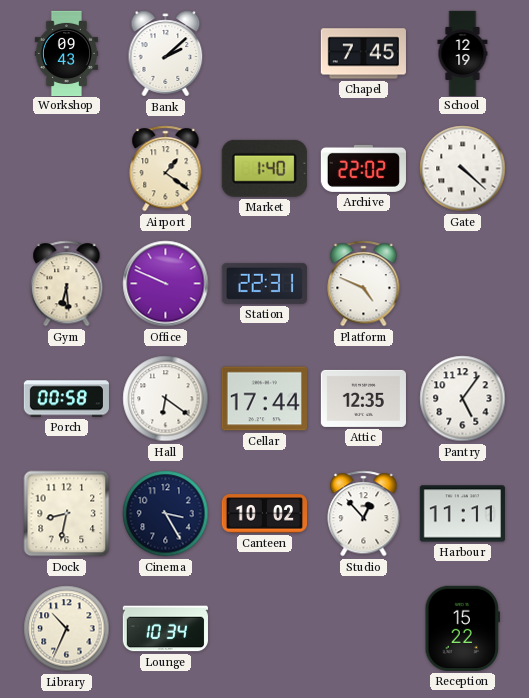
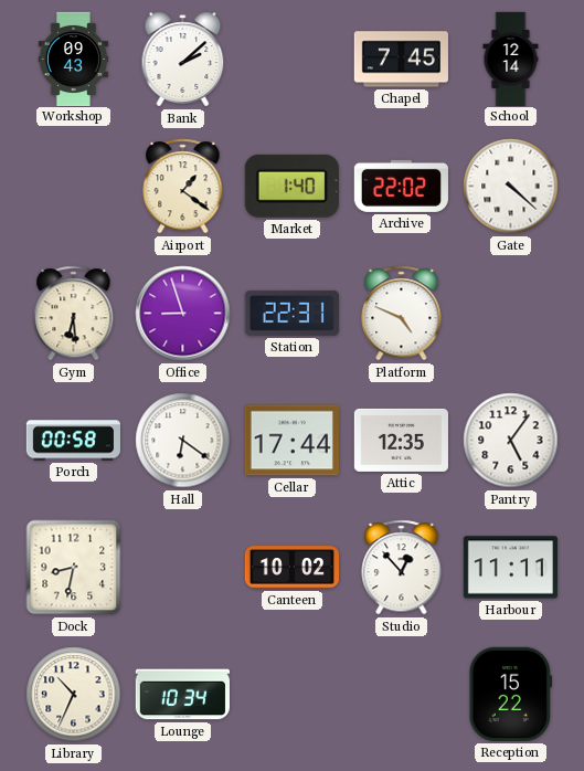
School: 12:19 -> 12:14
Office: 9:49 -> 8:57
Cinema: 3:25 -> none
